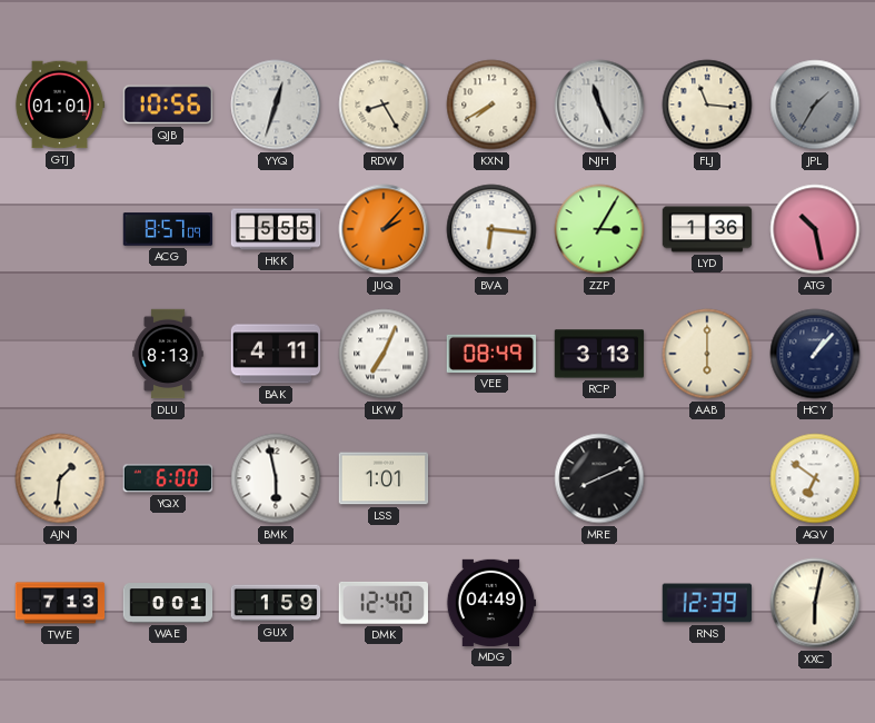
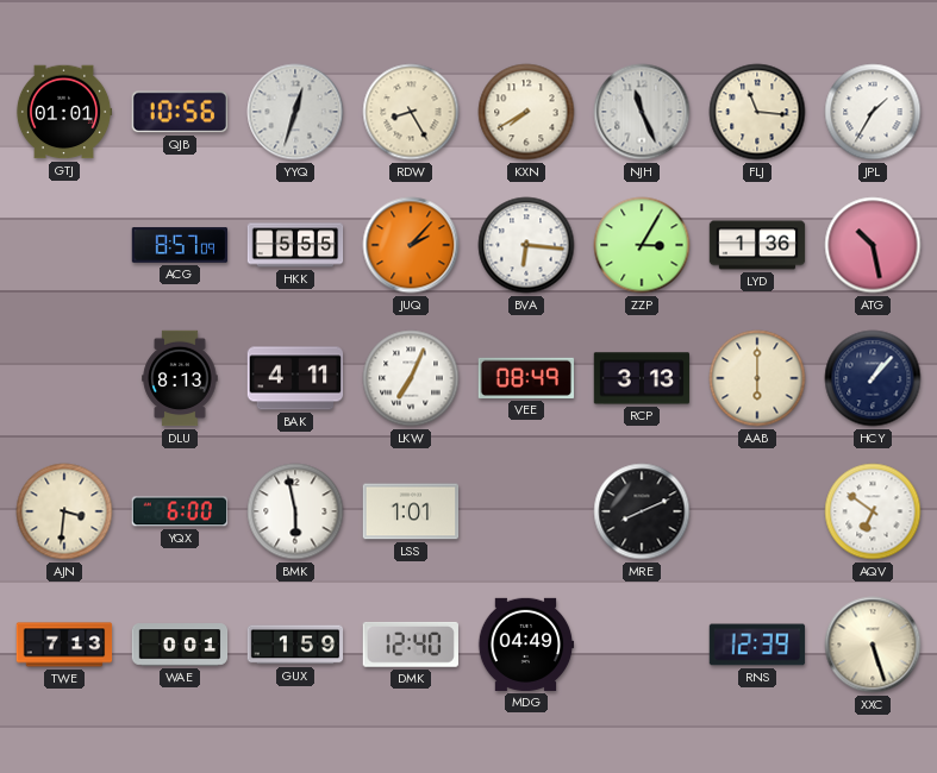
JPL dial: grey -> white
AJN: 1:31 -> 3:31
XXC: 6:02 -> 5:27
